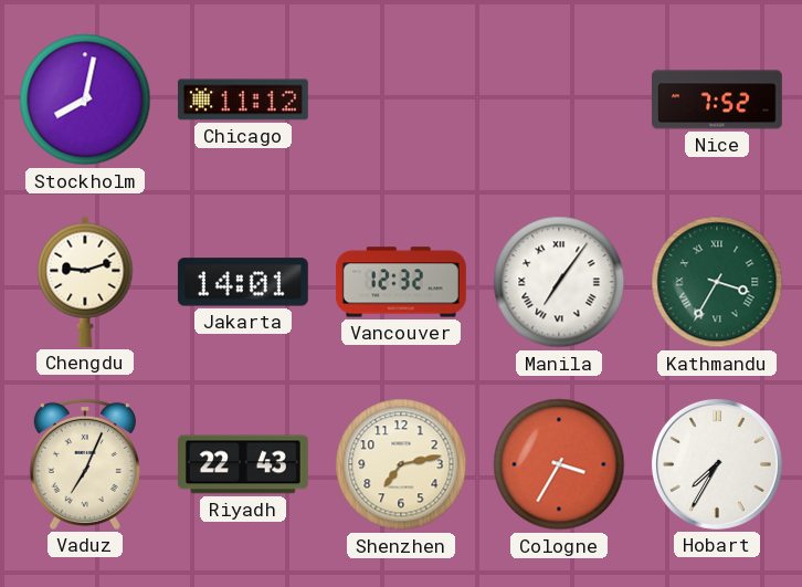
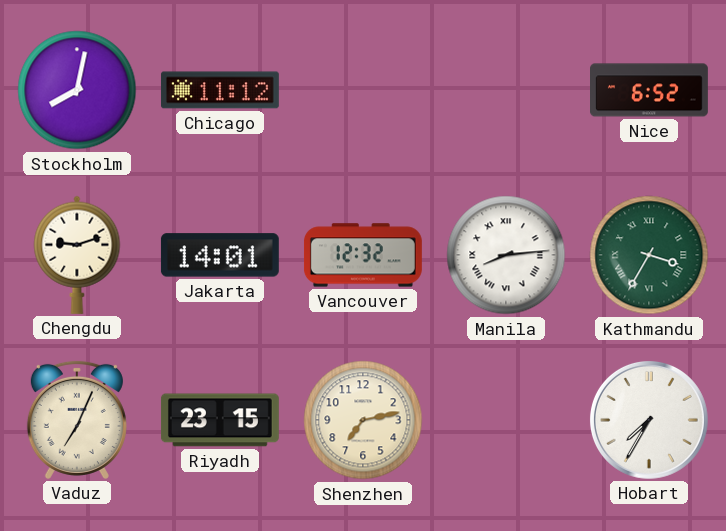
Nice: 7:52 -> 6:52
Manila: 7:06 -> 8:14
Riyadh: 22:43 -> 23:15
Cologne: 3:35 -> none
